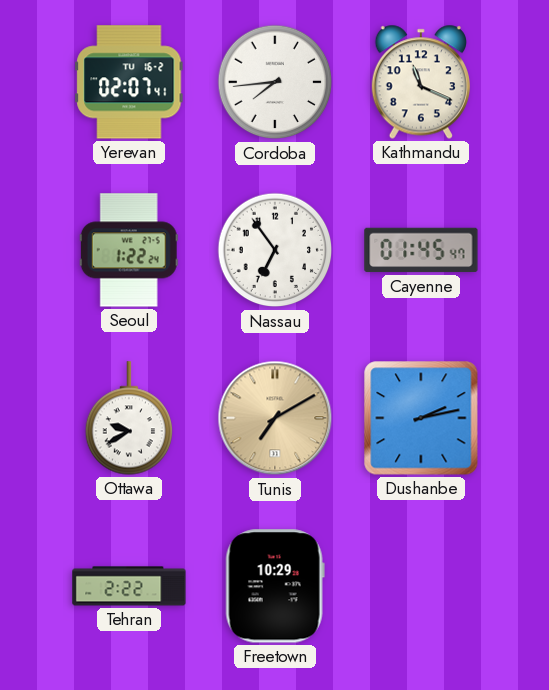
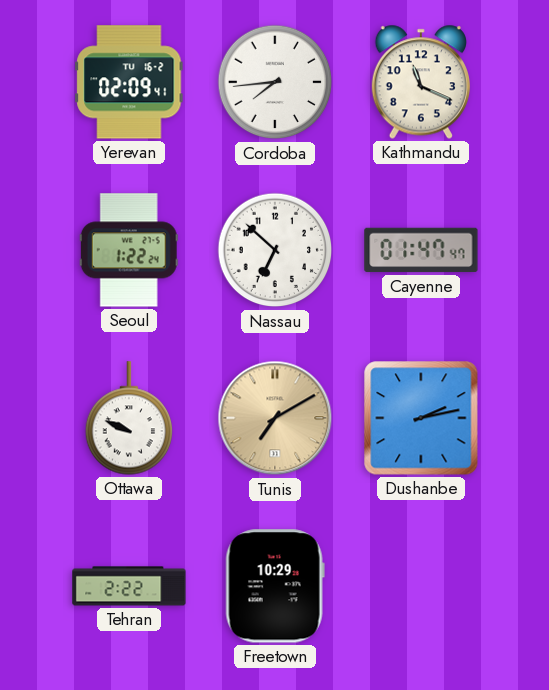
Yerevan: 02:07 -> 02:09
Nassau: 6:54 -> 6:52
Cayenne: 01:45 -> 01:47
Ottawa: 9:40 -> 9:49
